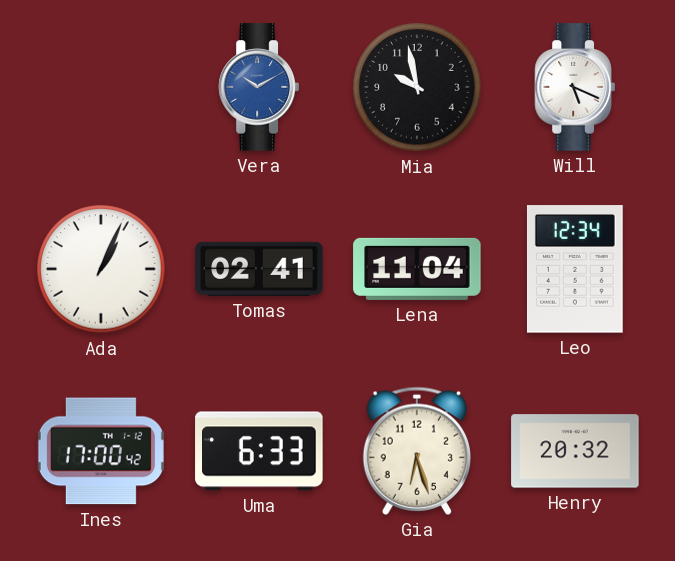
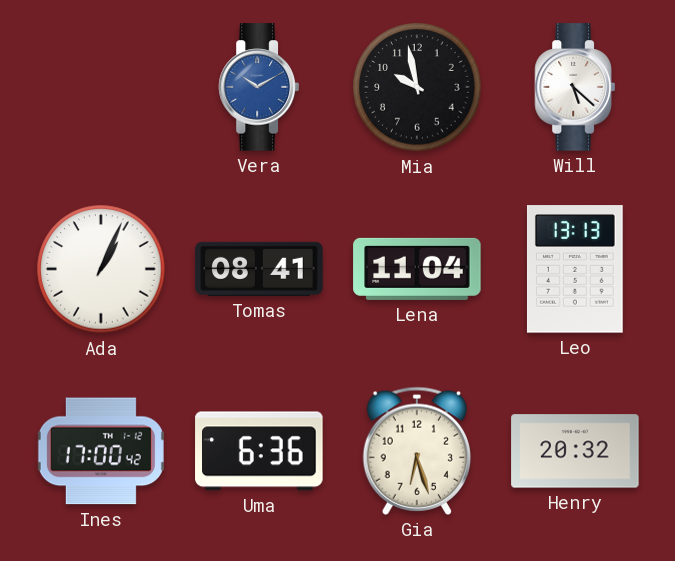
Will: 5:19 -> 5:22
Tomas: 02:41 -> 08:41
Leo: 12:34 -> 13:13
Uma: 6:33 -> 6:36
